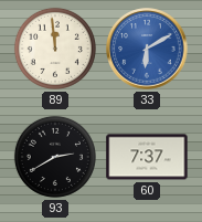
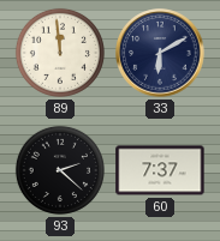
33 dial: blue -> navy
93: 2:40 -> 2:22
